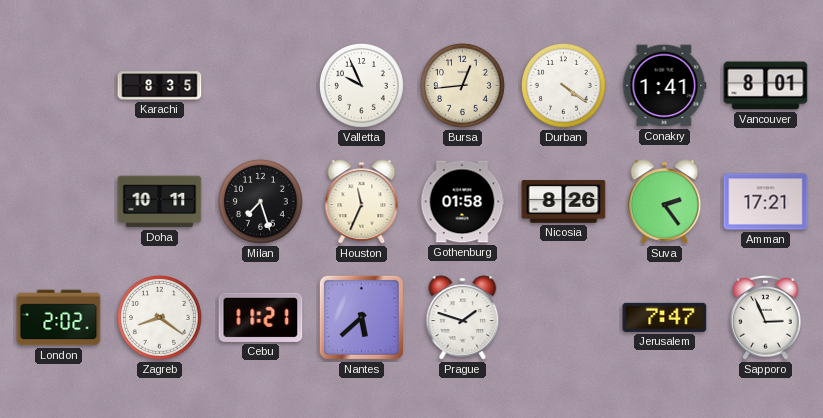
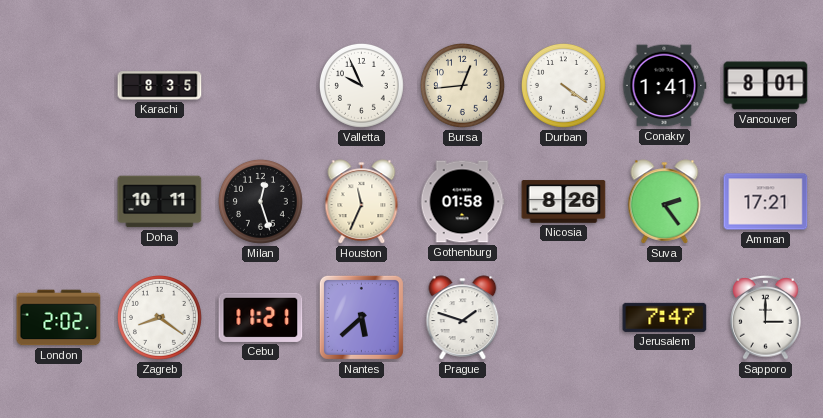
Milan: 7:27 -> 12:27
Sapporo: 2:56 -> 3:00
